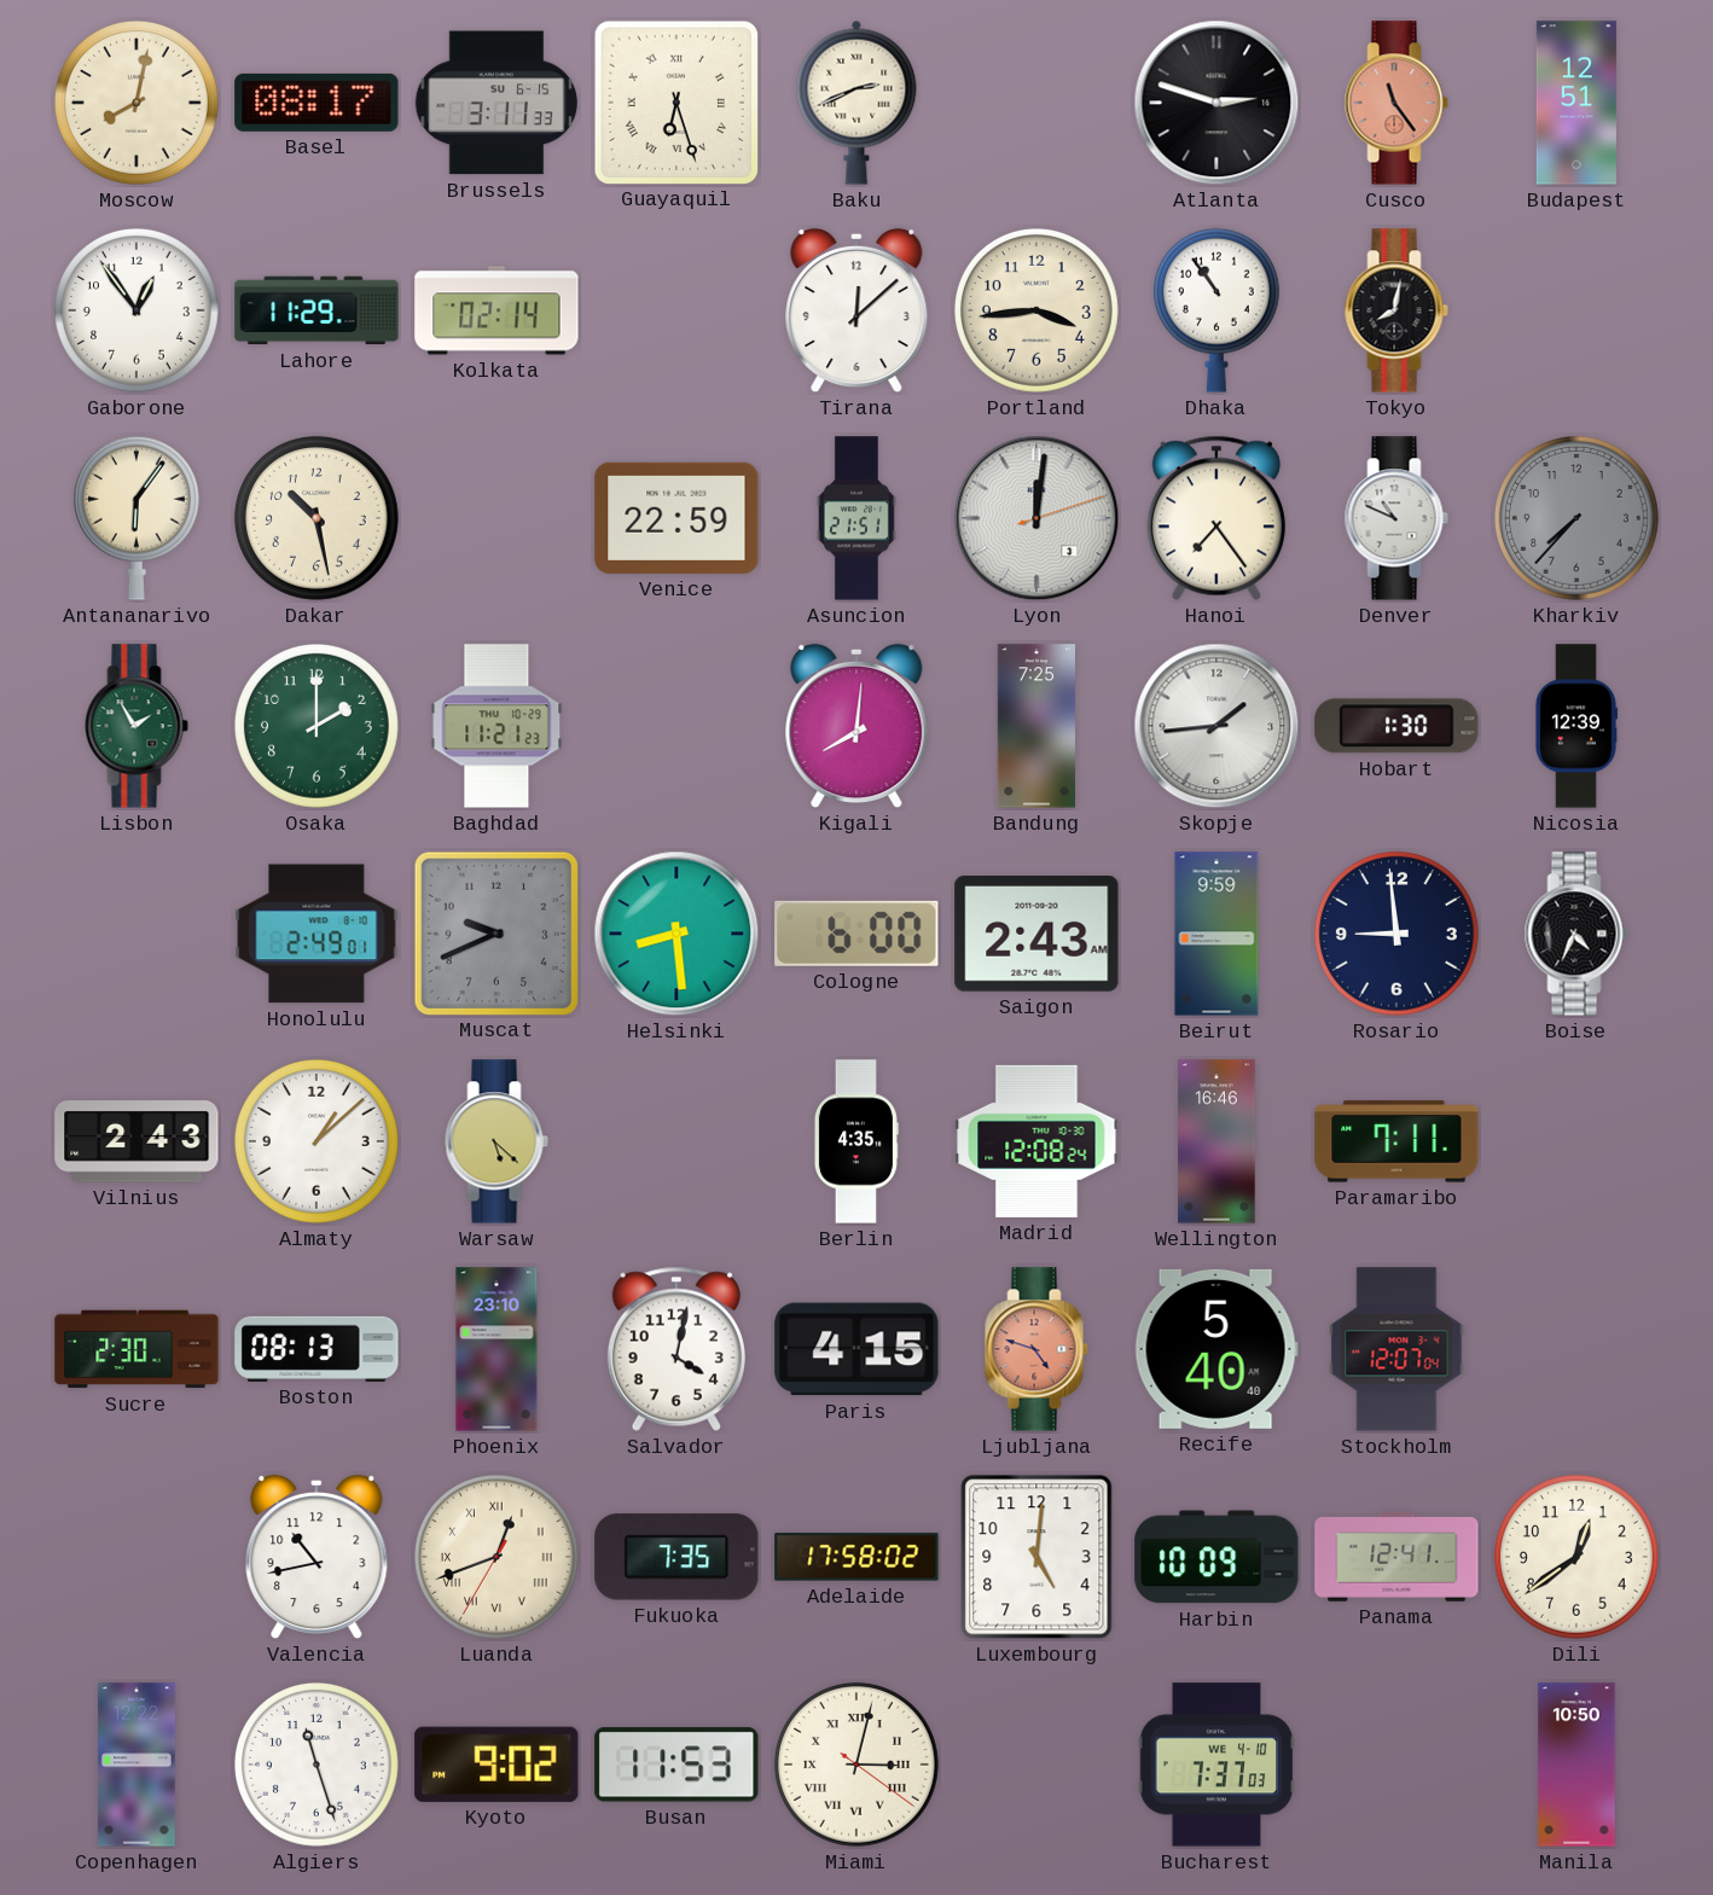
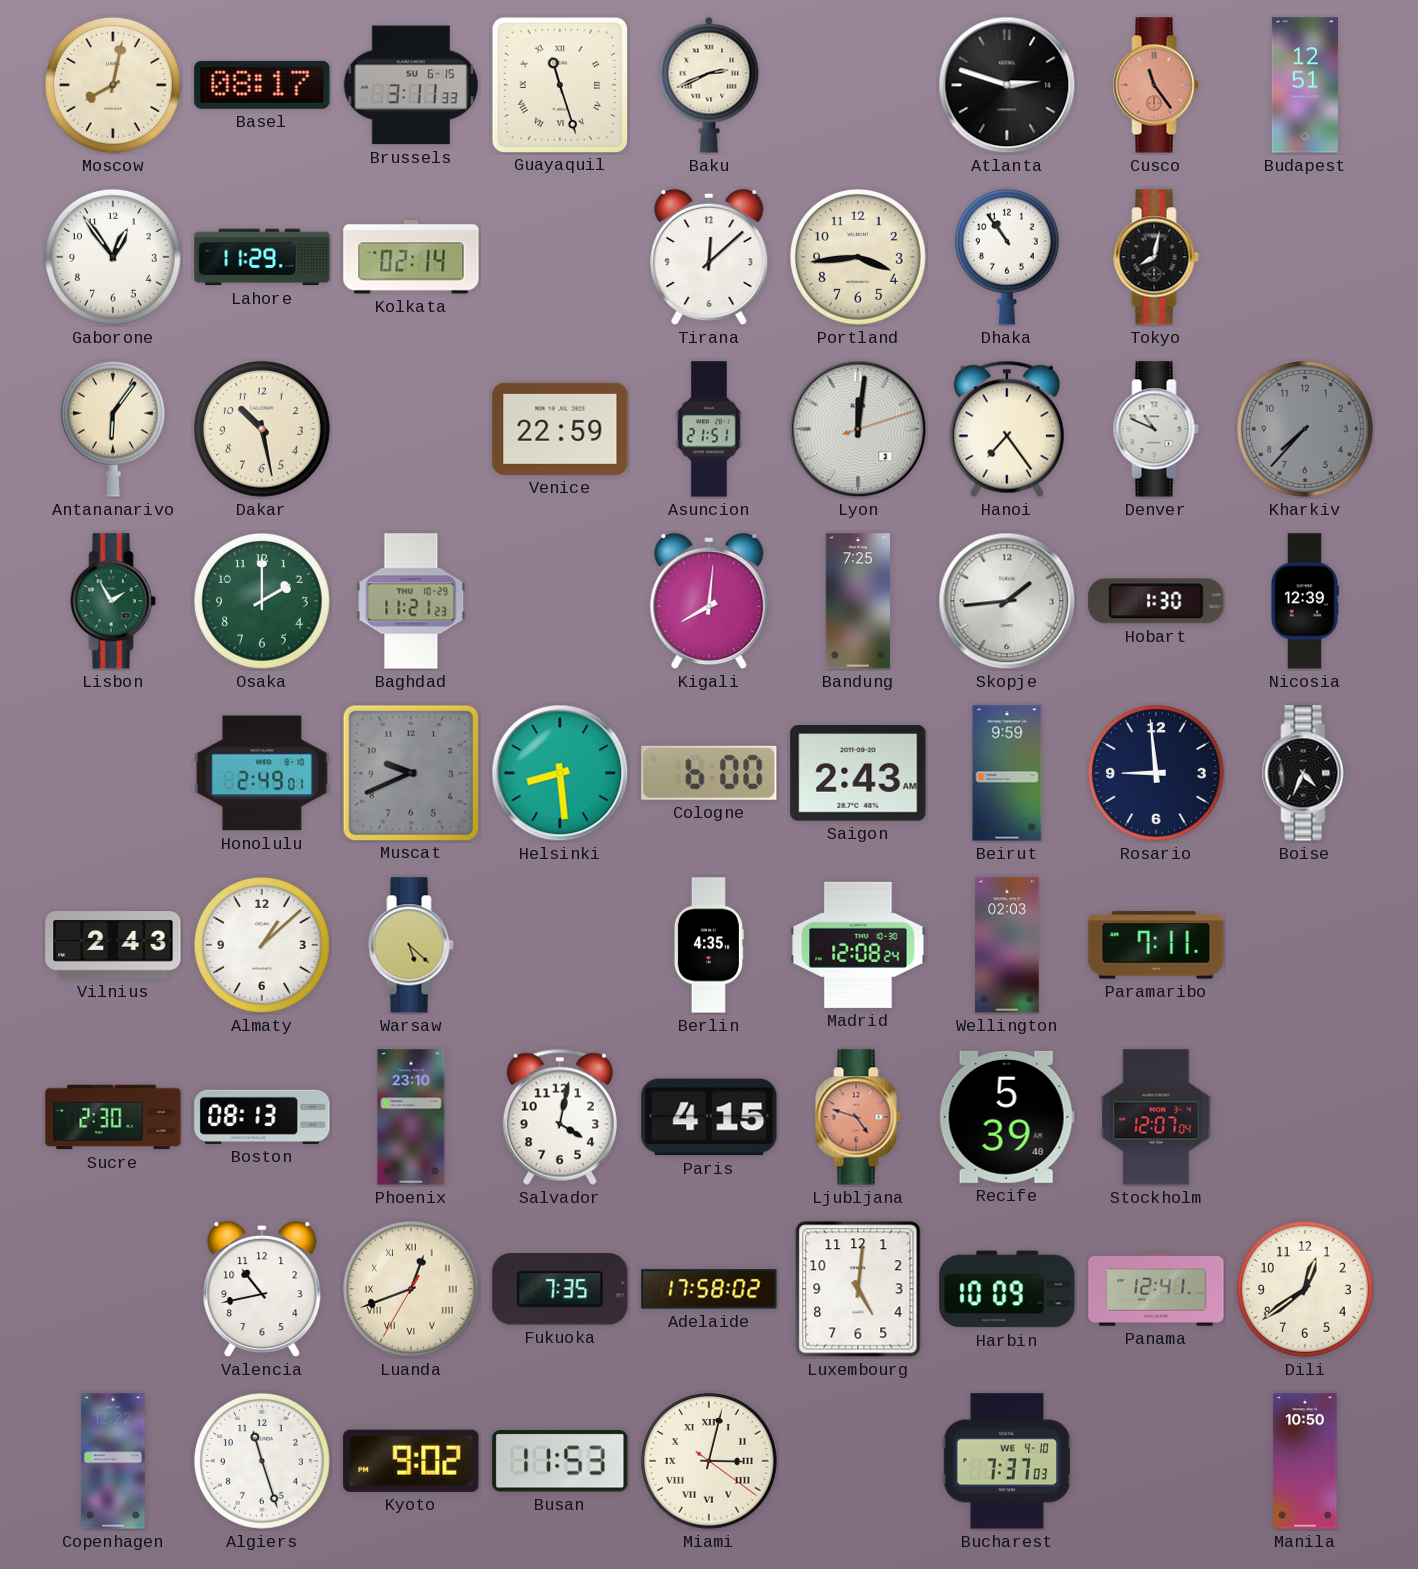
Guayaquil: 6:27 -> 11:27
Wellington: 16:46 -> 02:03
Recife: 5:40 -> 5:39
